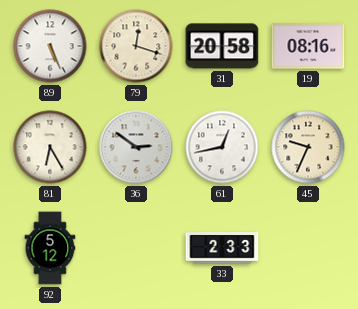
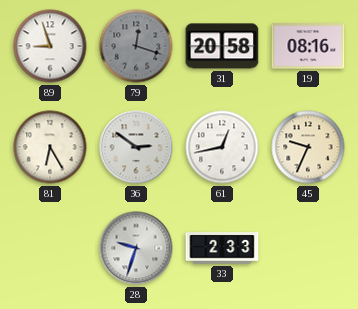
89: 5:26 -> 8:57
79 dial: cream -> grey
92: 5:12 -> none
28: none -> 9:33
